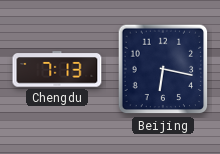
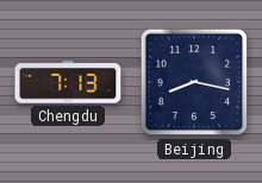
Beijing: 6:17 -> 8:17
